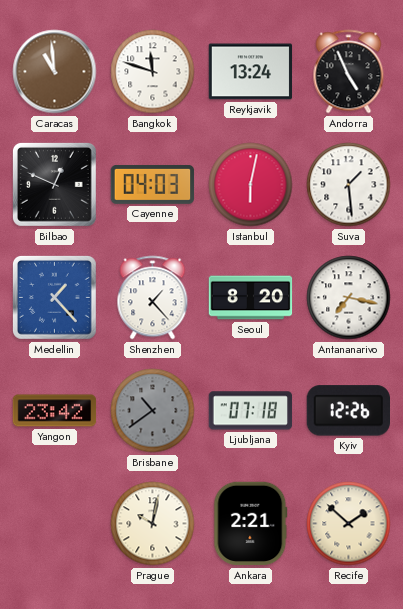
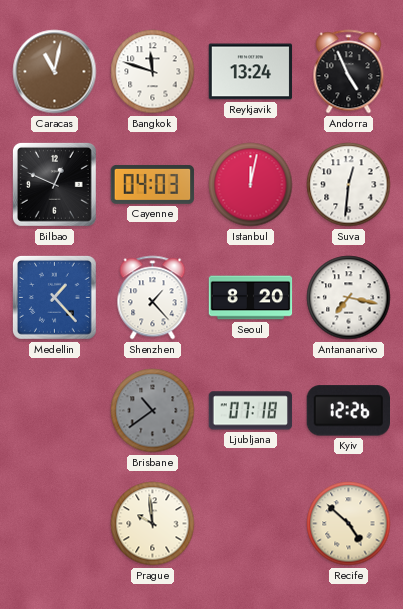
Caracas: 10:59 -> 11:02
Istanbul: 6:02 -> 12:02
Suva: 1:29 -> 12:31
Yangon: 23:42 -> none
Prague: 10:02 -> 9:59
Ankara: 2:21 -> none
Recife: 1:52 -> 4:52
